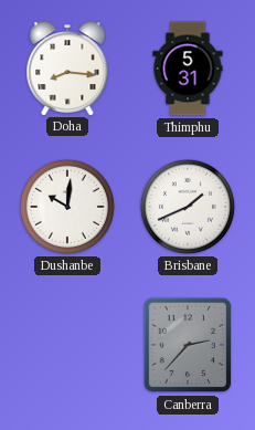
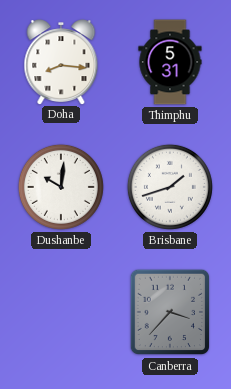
Brisbane: 1:41 -> 1:42
Canberra: 2:37 -> 3:37
